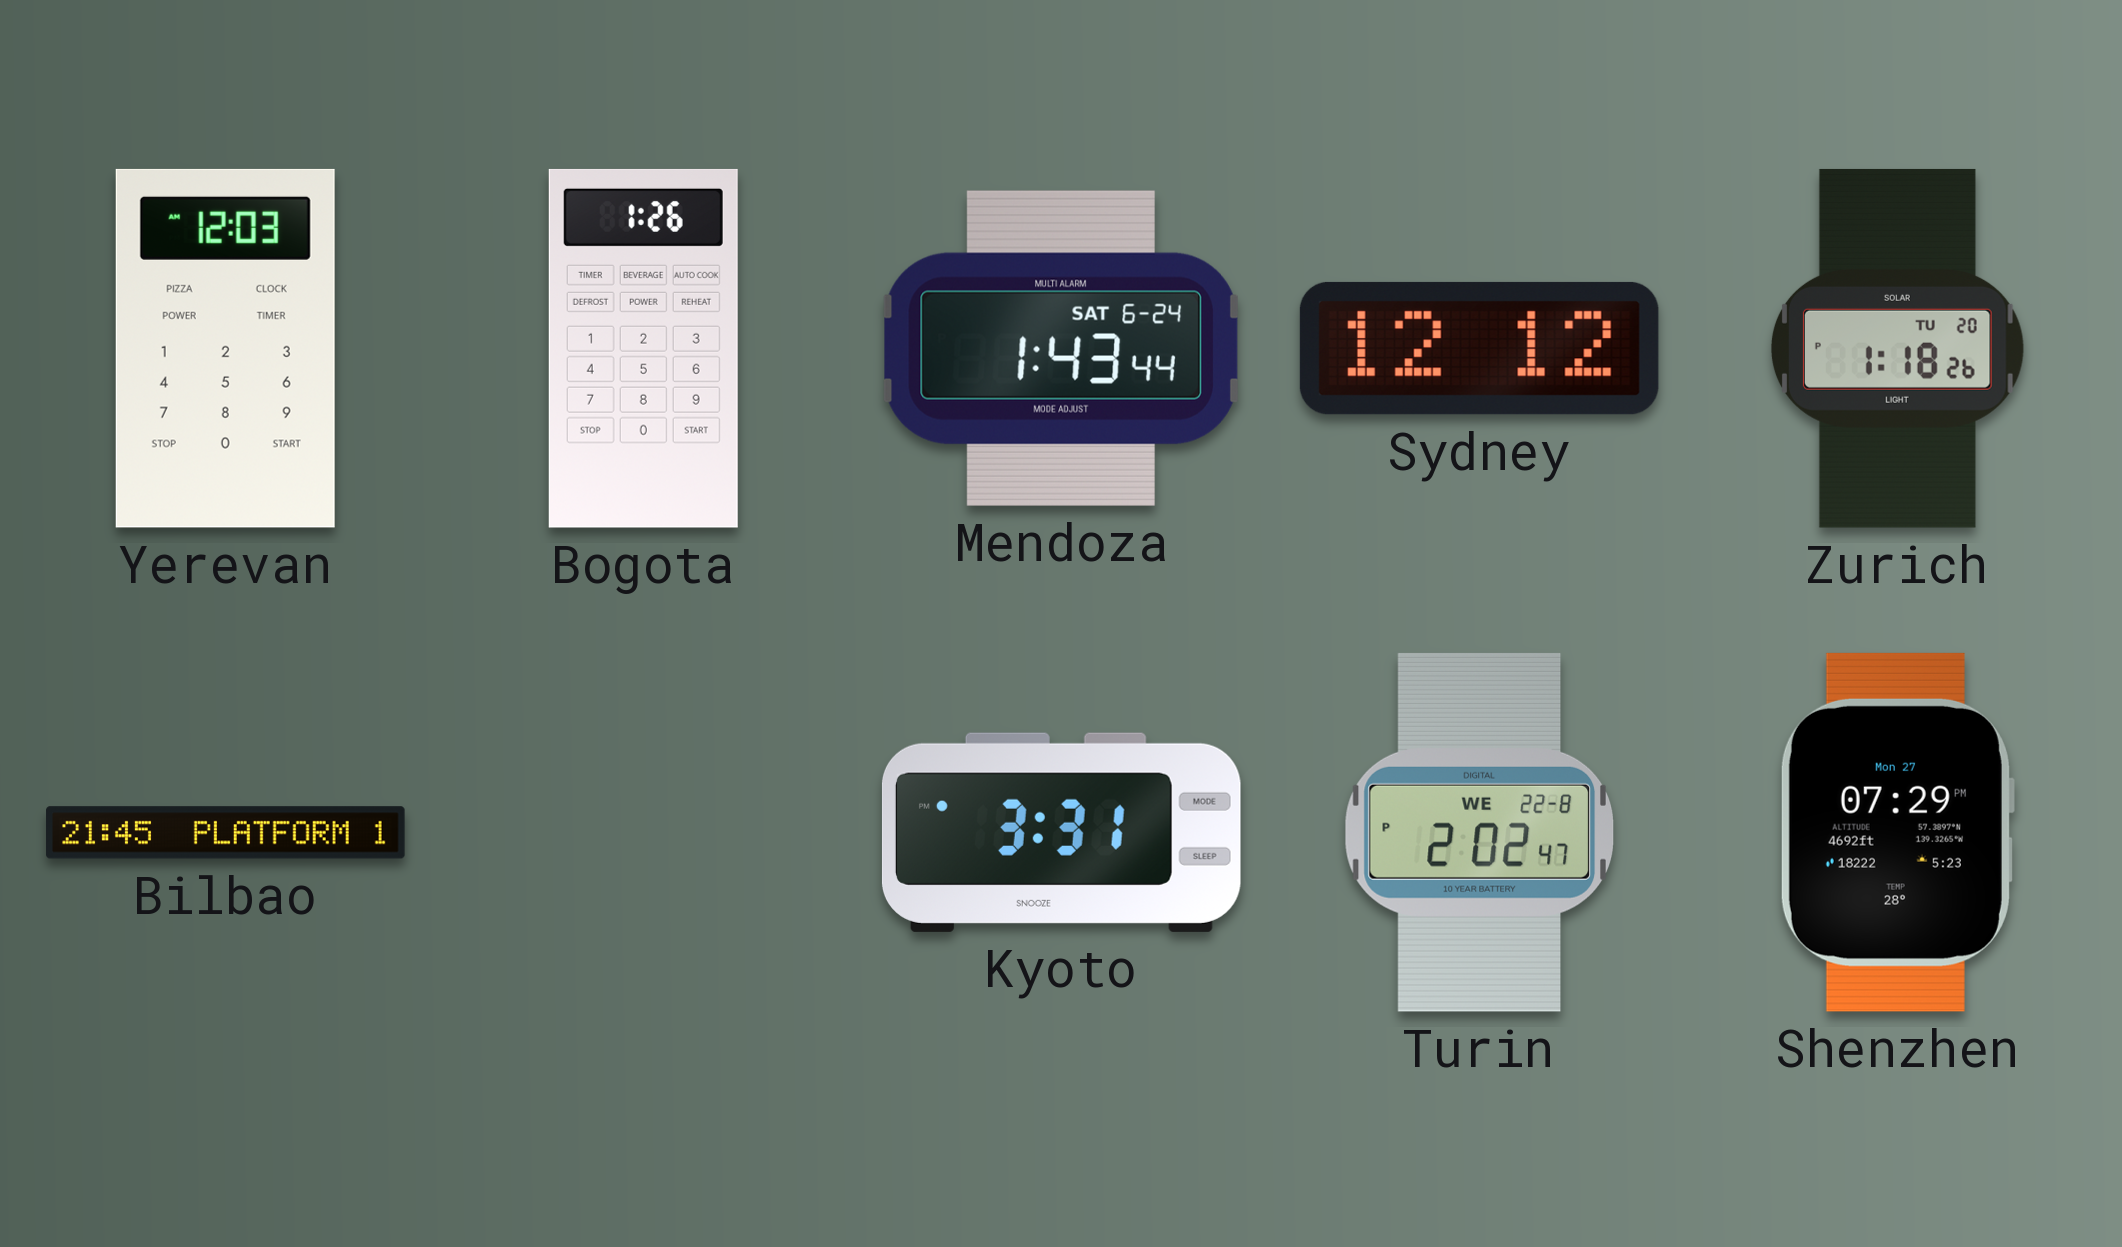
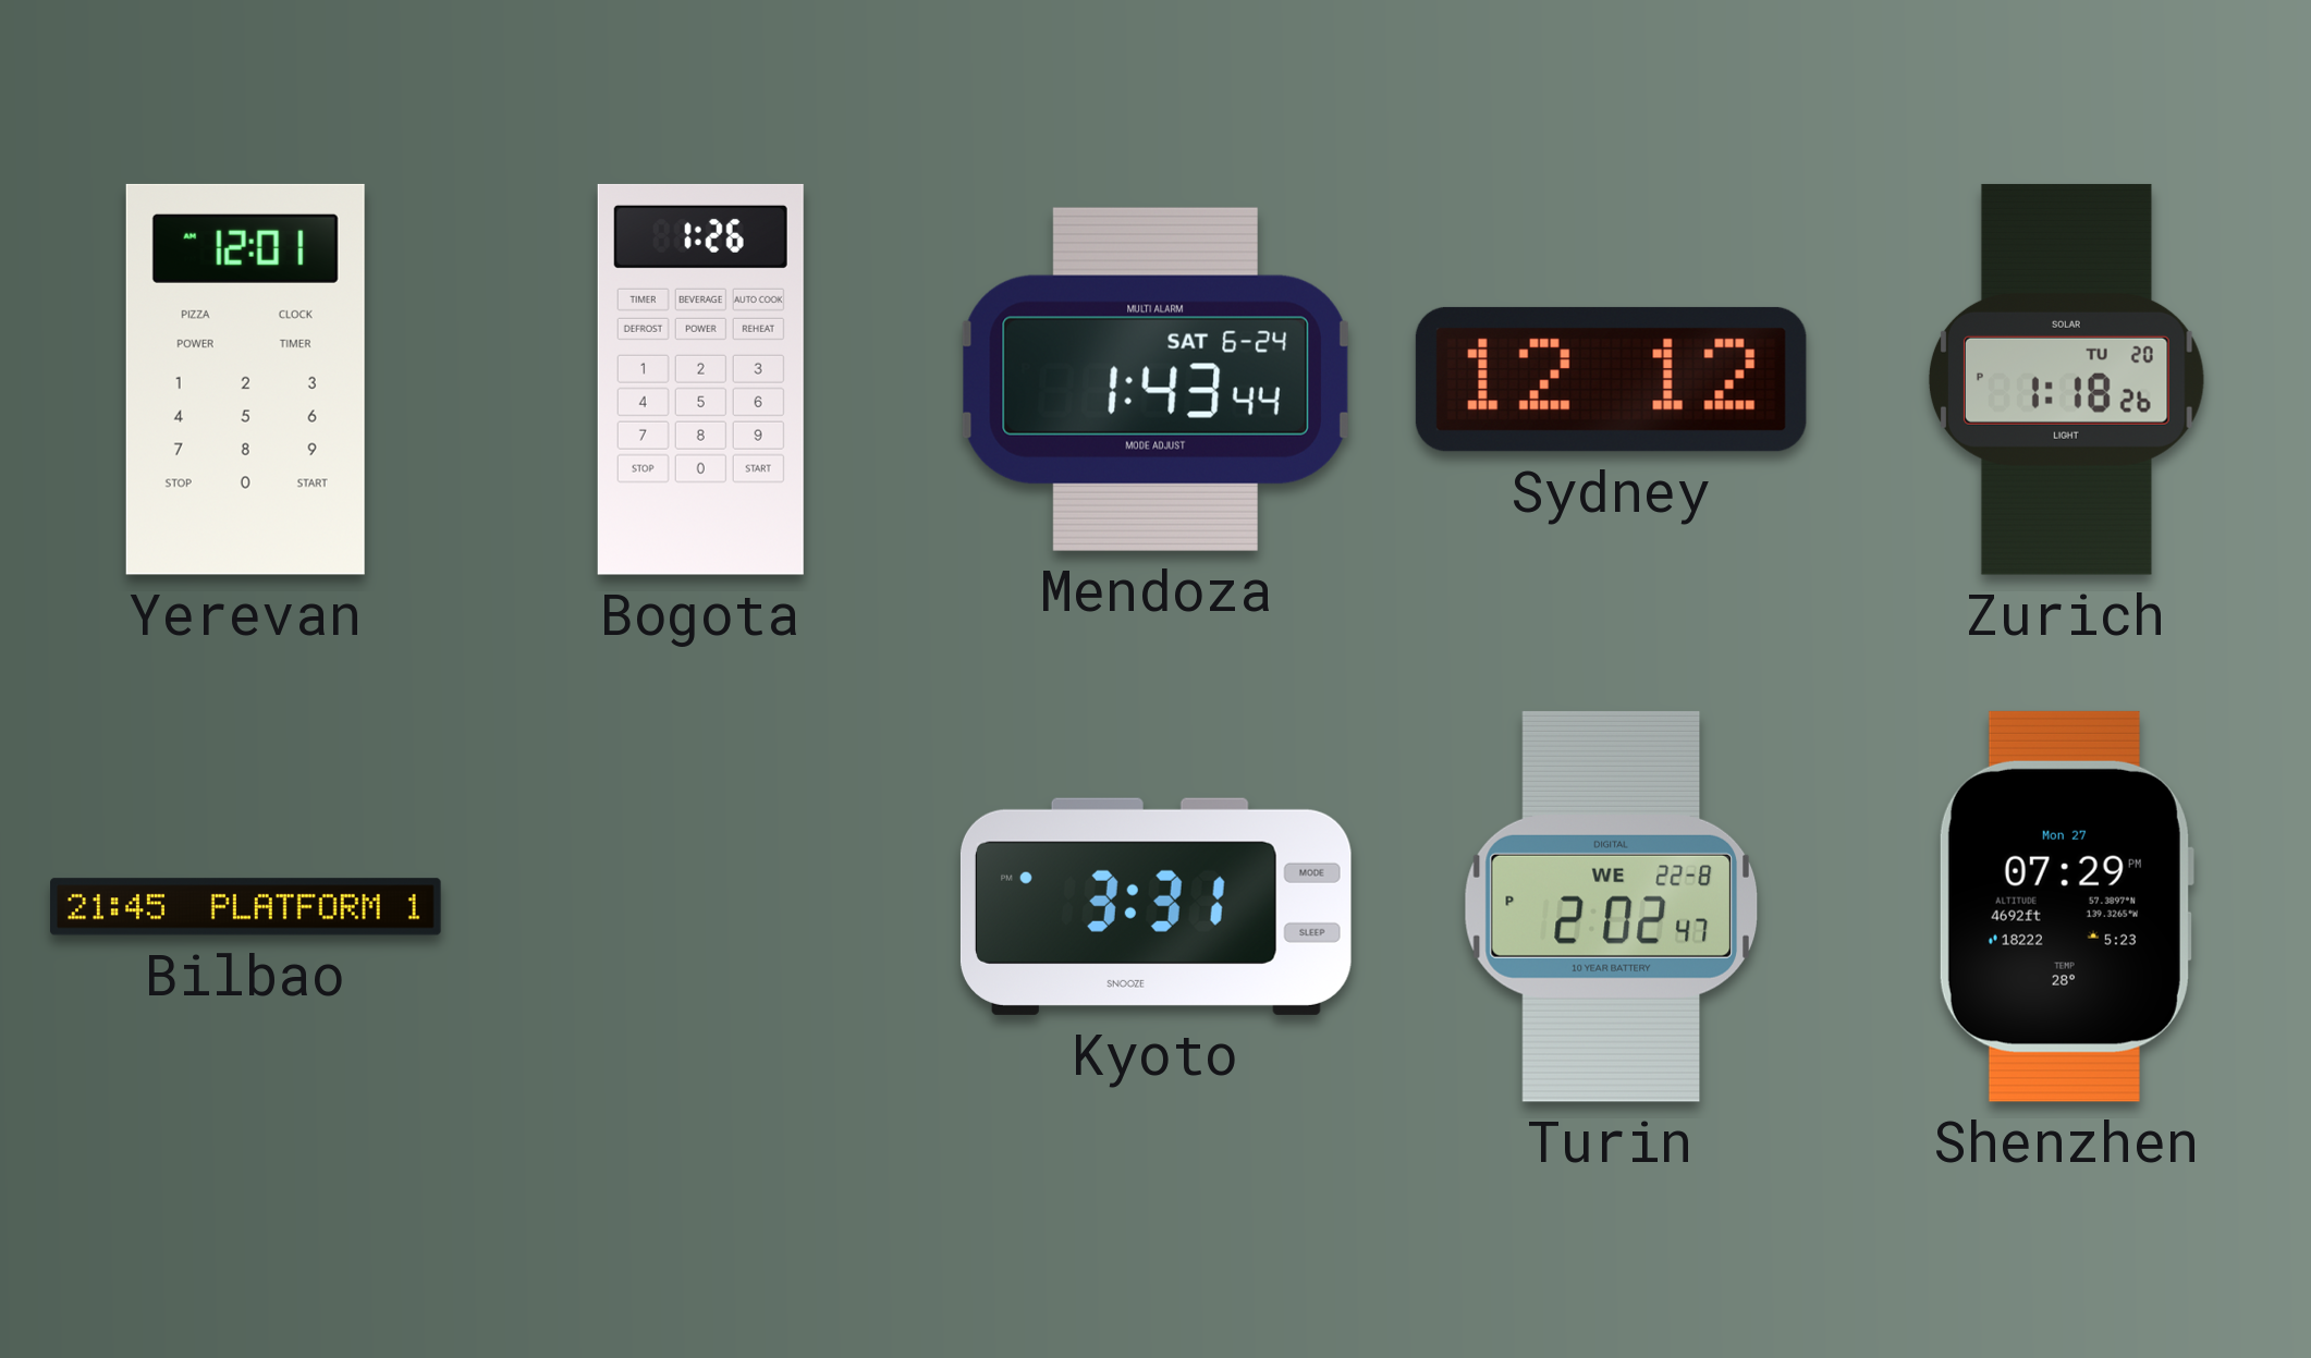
Yerevan: 12:03 -> 12:01
